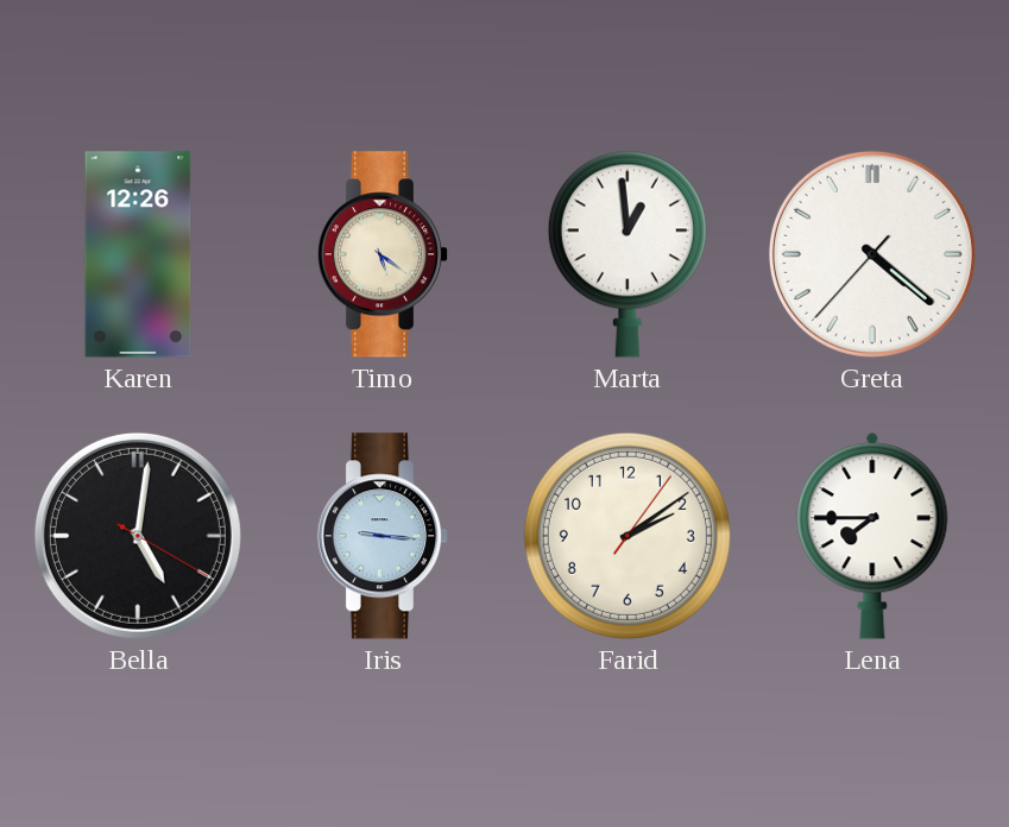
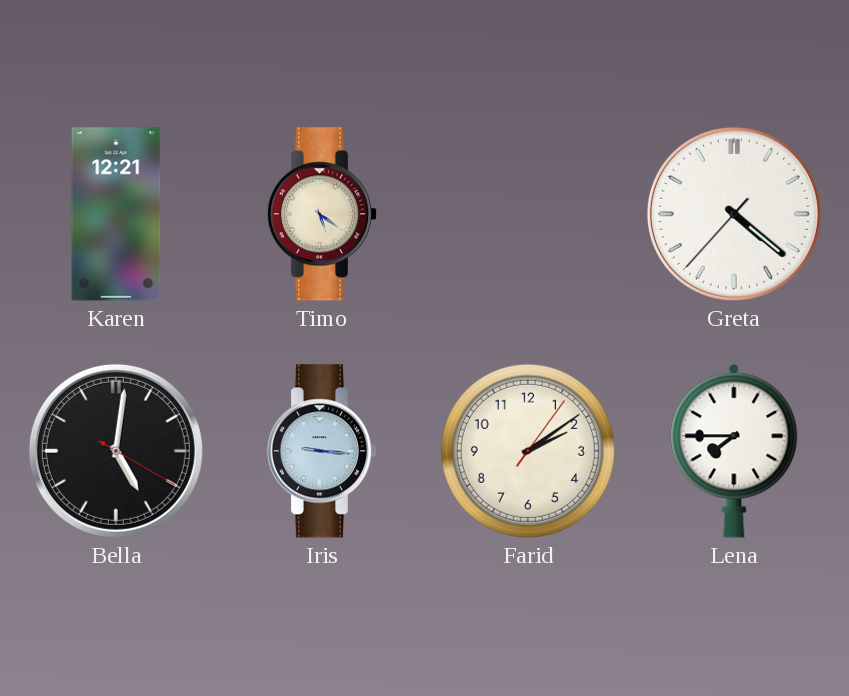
Karen: 12:26 -> 12:21
Marta: 12:59 -> none
